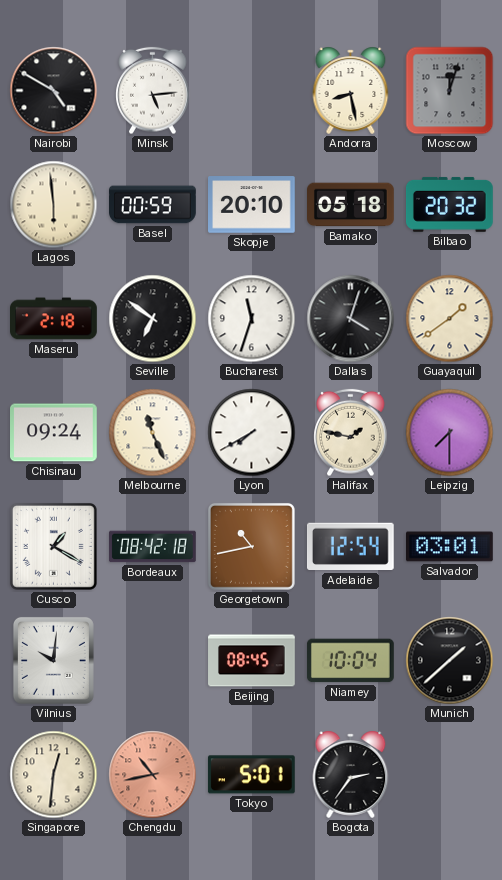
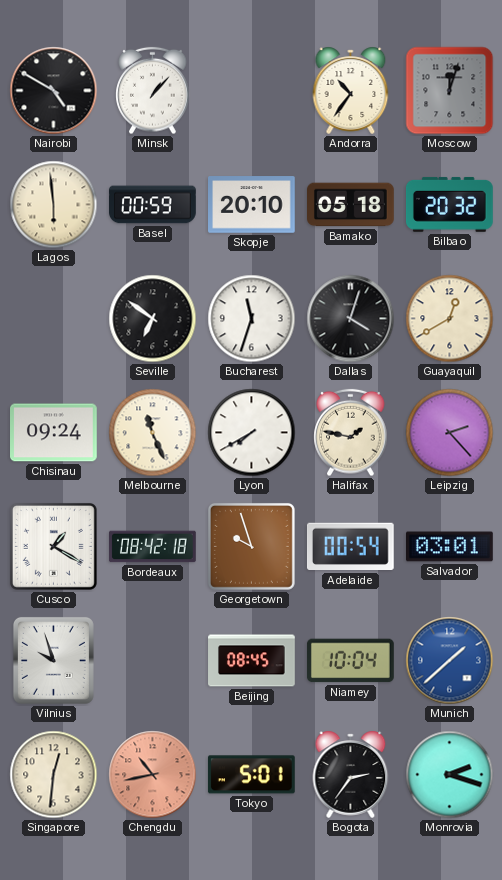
Minsk: 5:14 -> 1:07
Andorra: 8:28 -> 10:36
Maseru: 2:18 -> none
Guayaquil: 1:39 -> 12:40
Leipzig: 7:30 -> 2:23
Georgetown: 10:43 -> 9:57
Adelaide: 12:54 -> 00:54
Vilnius: 10:01 -> 9:57
Munich dial: black -> blue
Monrovia: none -> 2:18
